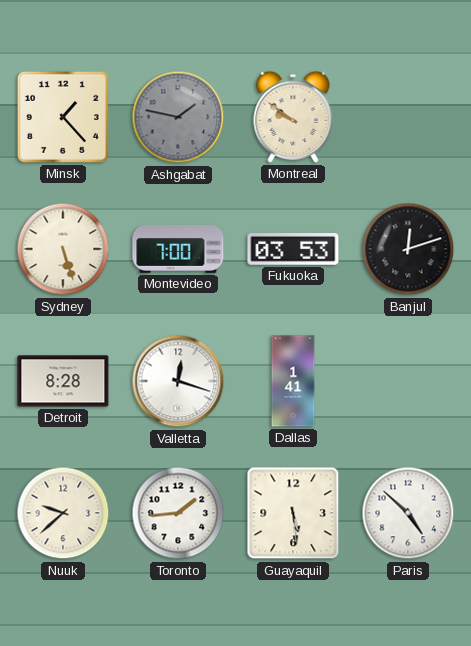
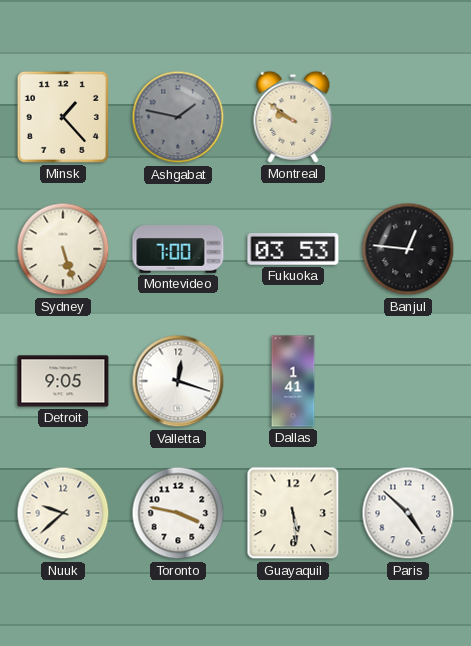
Banjul: 12:12 -> 12:46
Detroit: 8:28 -> 9:05
Toronto: 1:44 -> 3:47
